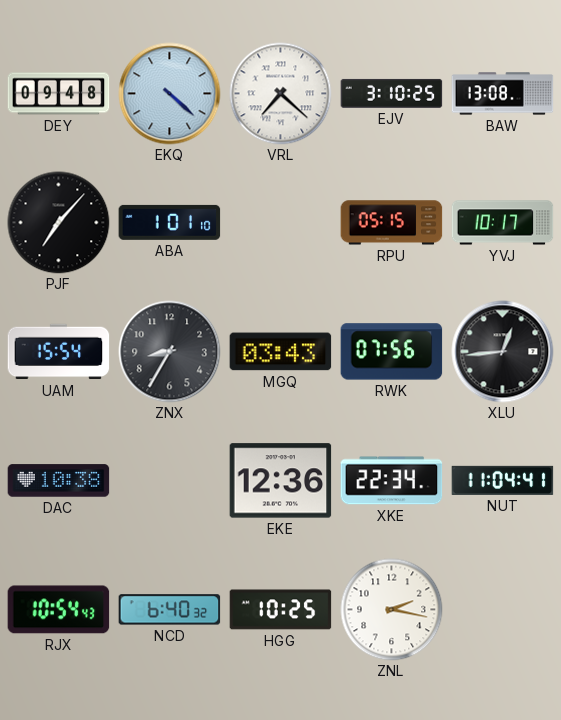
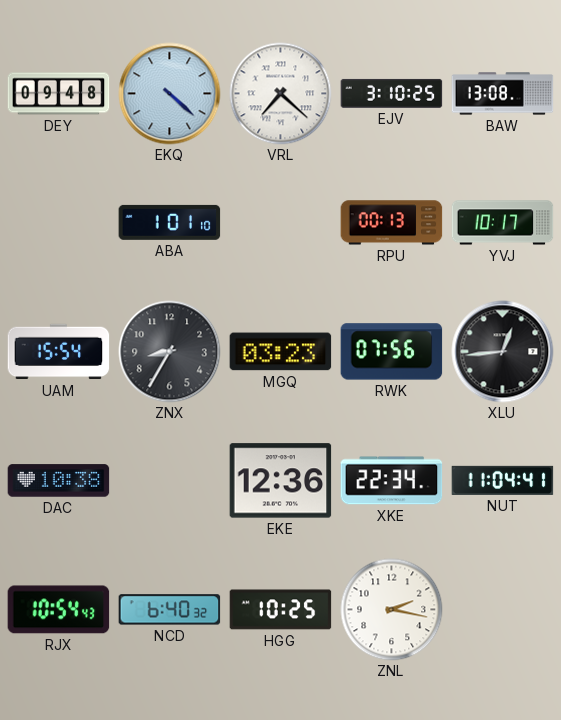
PJF: 7:07 -> none
RPU: 05:15 -> 00:13
MGQ: 03:43 -> 03:23
